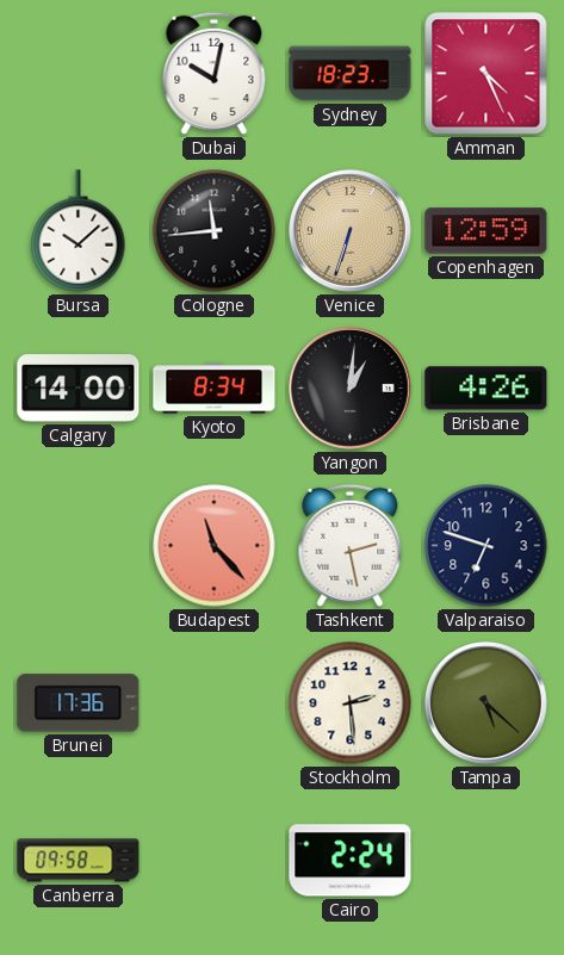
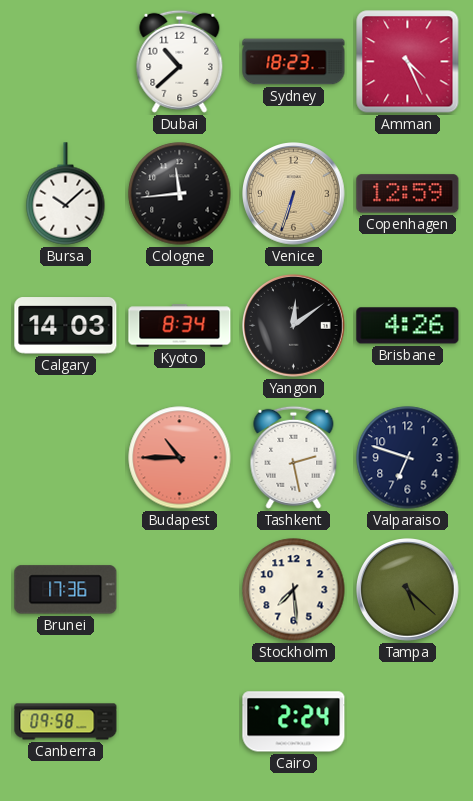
Dubai: 10:02 -> 10:38
Calgary: 14:00 -> 14:03
Yangon: 1:01 -> 12:09
Budapest: 11:23 -> 10:45
Stockholm: 2:29 -> 7:29
